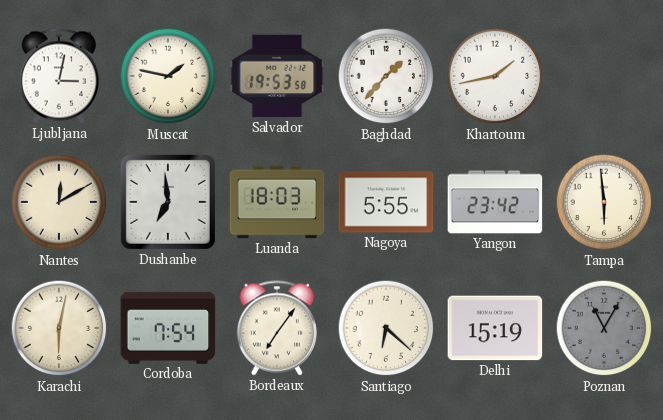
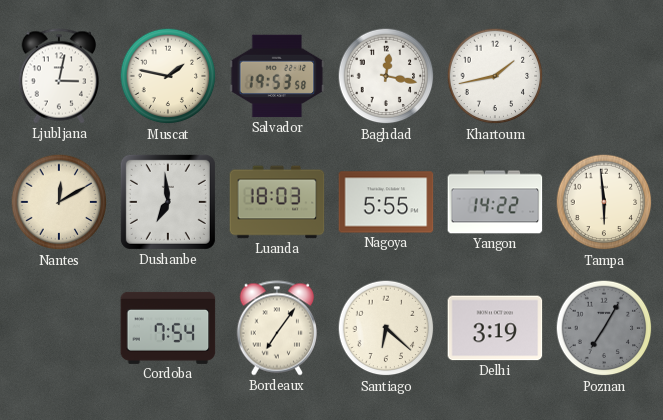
Baghdad: 1:37 -> 12:17
Yangon: 23:42 -> 14:22
Karachi: 6:02 -> none
Delhi: 15:19 -> 3:19
Poznan: 11:05 -> 7:05
